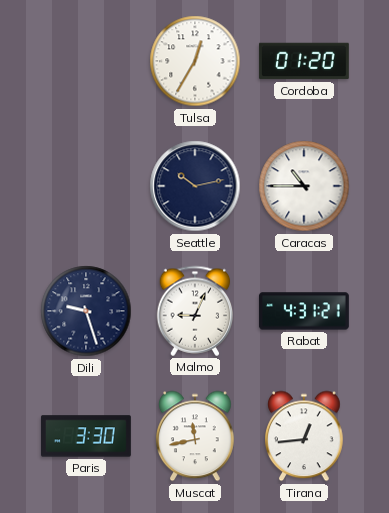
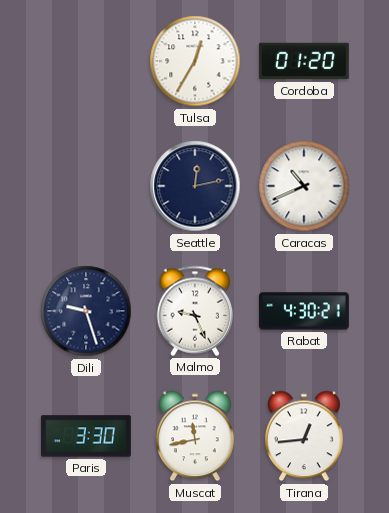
Seattle: 10:13 -> 12:13
Caracas: 10:45 -> 10:41
Malmo: 9:04 -> 9:26
Rabat: 4:31 -> 4:30
